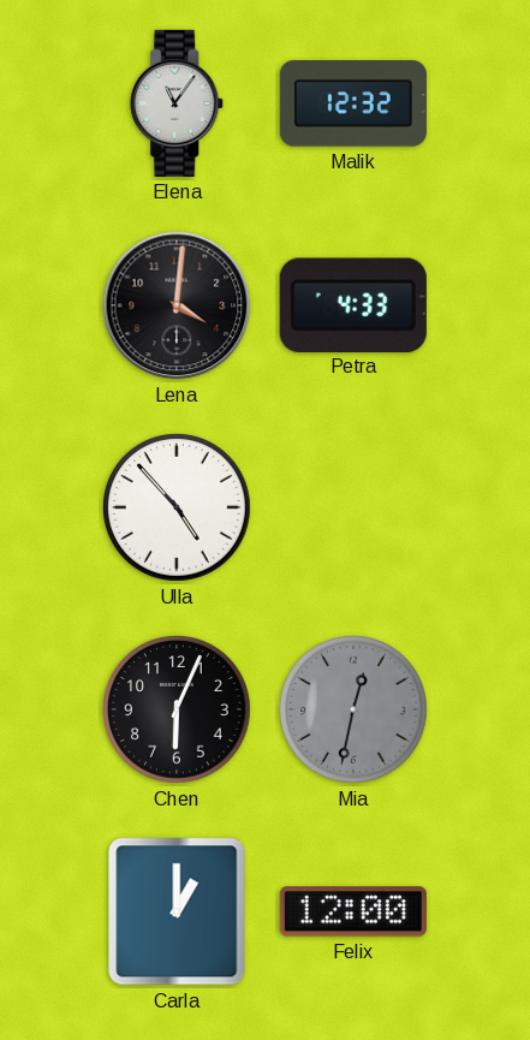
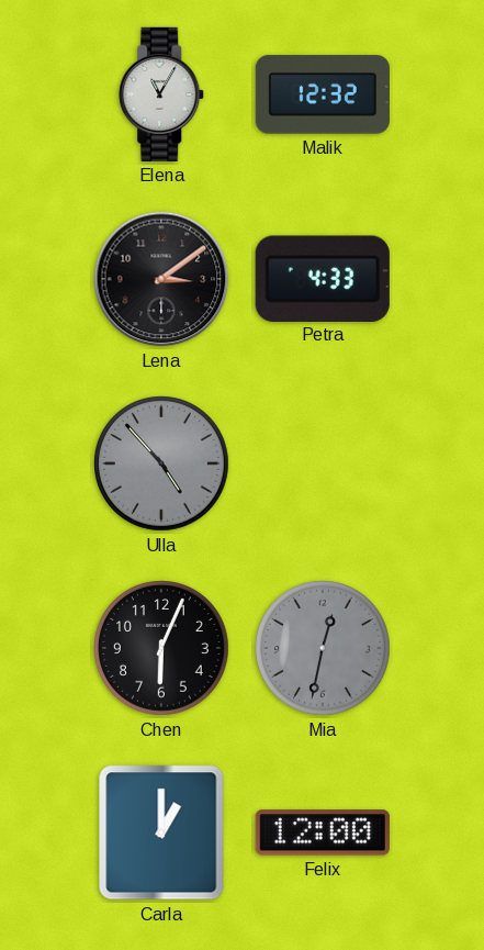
Elena: 11:06 -> 11:05
Lena: 4:01 -> 3:09
Ulla dial: white -> grey
